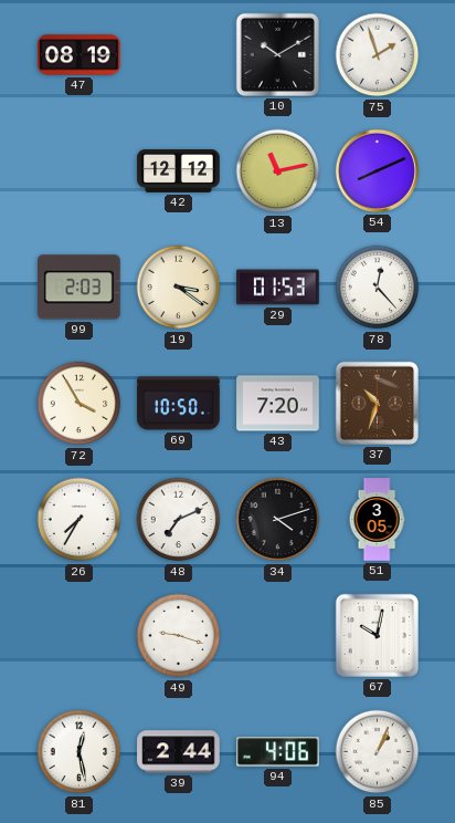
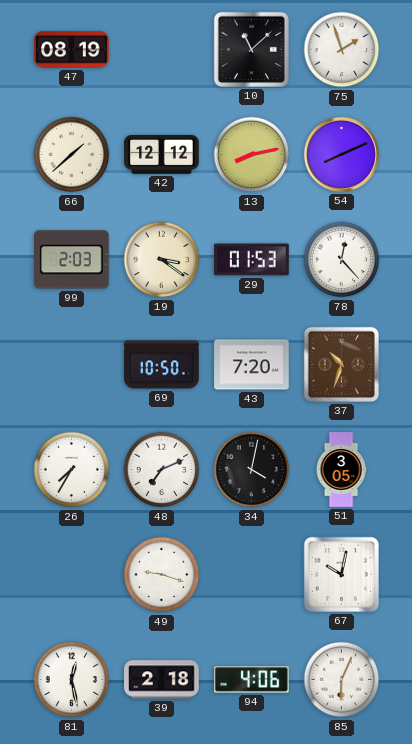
10: 10:10 -> 11:08
66: none -> 1:38
13: 11:13 -> 8:13
72: 3:55 -> none
34: 4:12 -> 4:02
39: 2:44 -> 2:18
85: 1:04 -> 6:04
